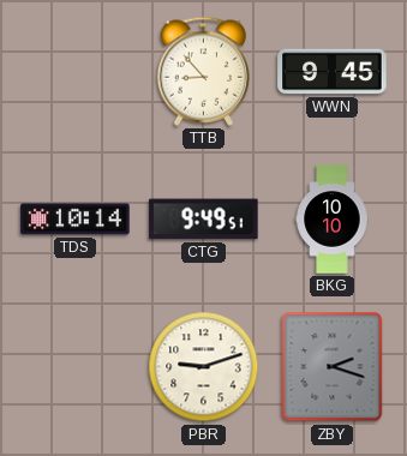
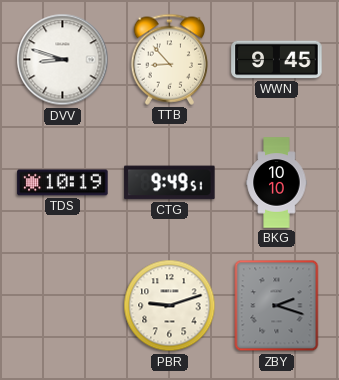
DVV: none -> 8:48
TDS: 10:14 -> 10:19
